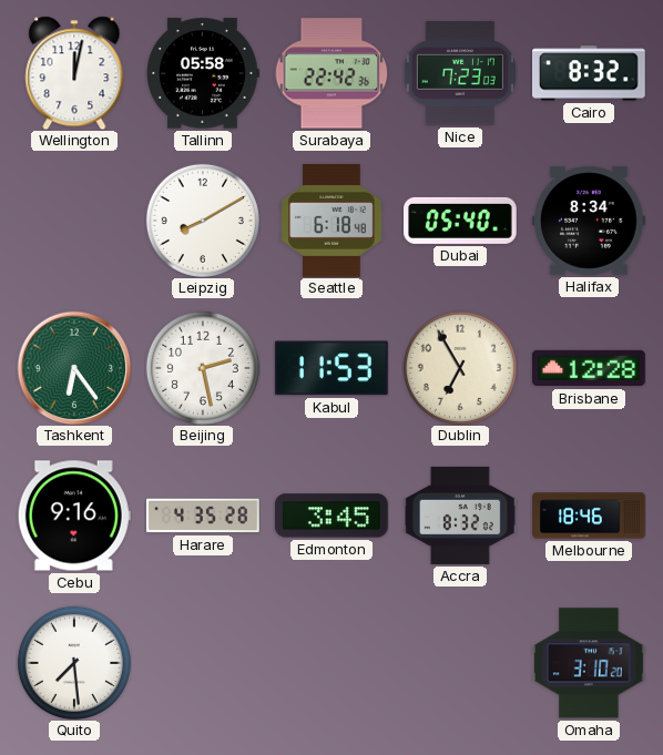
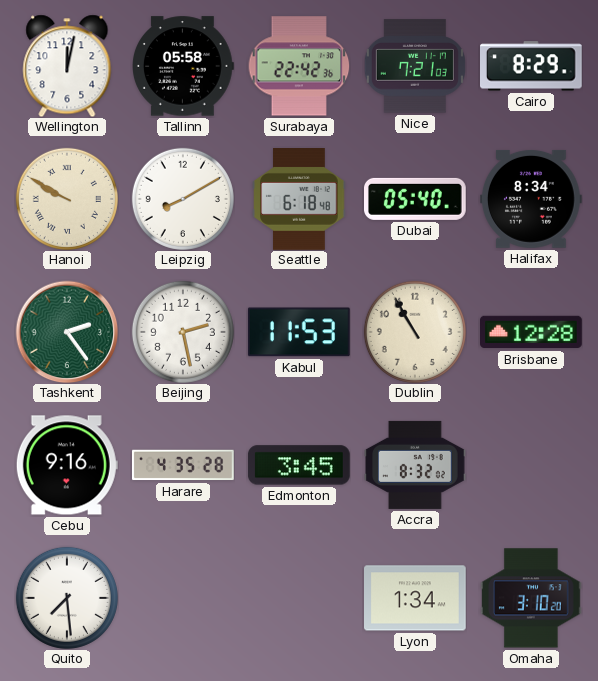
Nice: 7:23 -> 7:21
Cairo: 8:32 -> 8:29
Hanoi: none -> 9:50
Tashkent: 6:24 -> 2:24
Dublin: 6:55 -> 10:55
Melbourne: 18:46 -> none
Lyon: none -> 1:34
